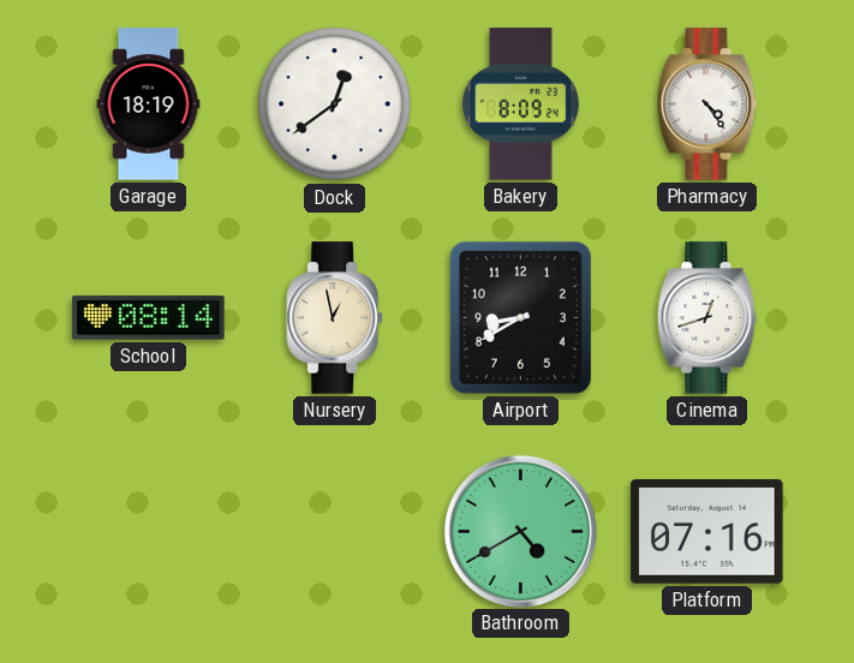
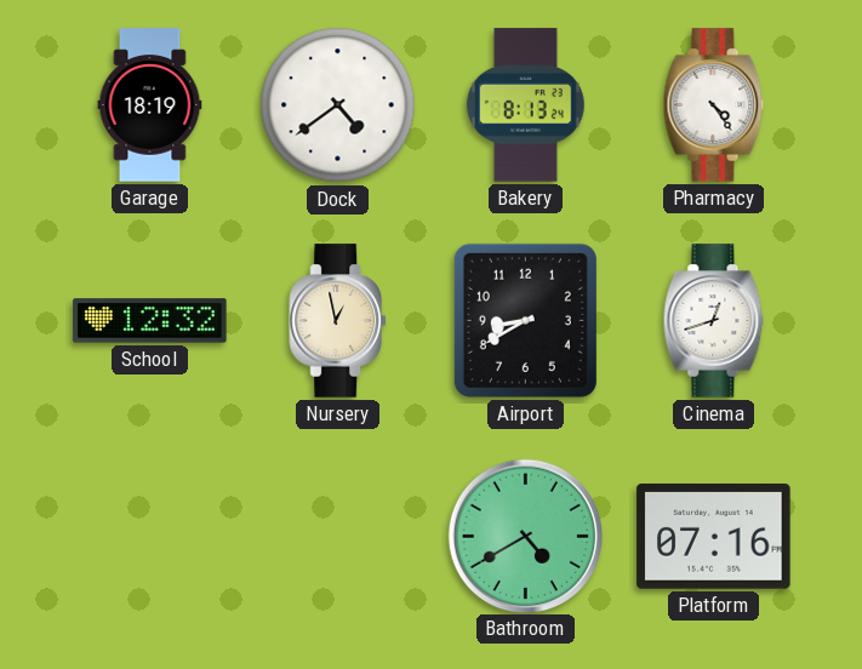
Dock: 12:39 -> 4:39
Bakery: 8:09 -> 8:13
School: 08:14 -> 12:32
